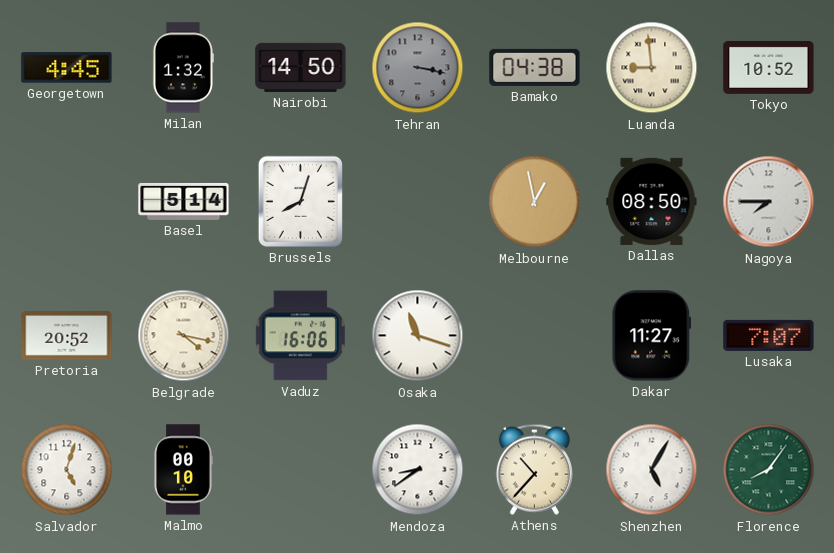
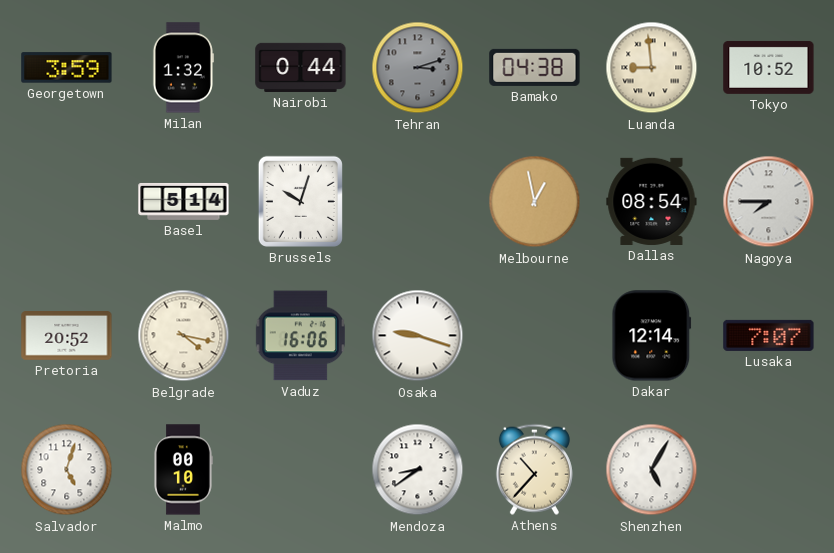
Georgetown: 4:45 -> 3:59
Nairobi: 14:50 -> 0:44
Tehran: 3:17 -> 3:12
Brussels: 8:03 -> 10:03
Dallas: 08:50 -> 08:54
Osaka: 11:18 -> 9:18
Dakar: 11:27 -> 12:14
Florence: 8:06 -> none
